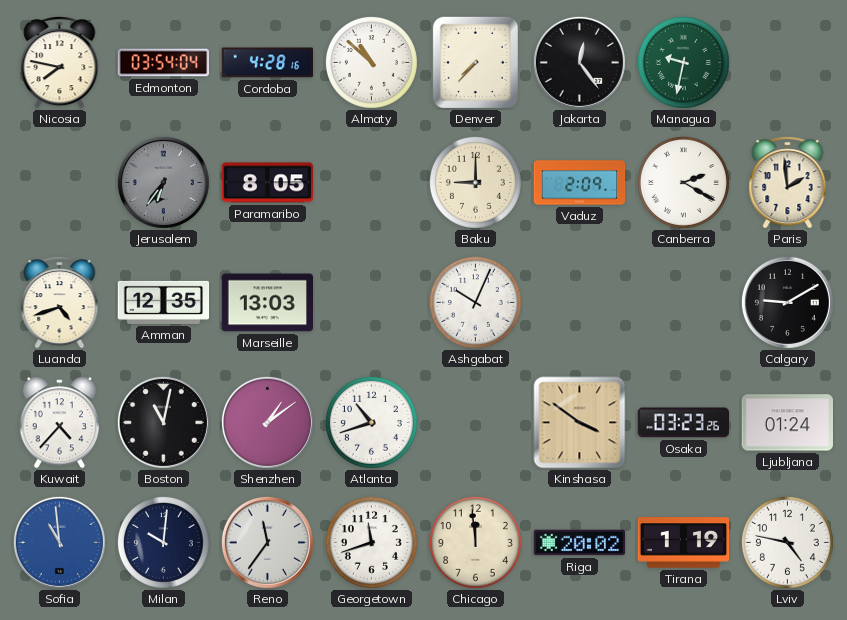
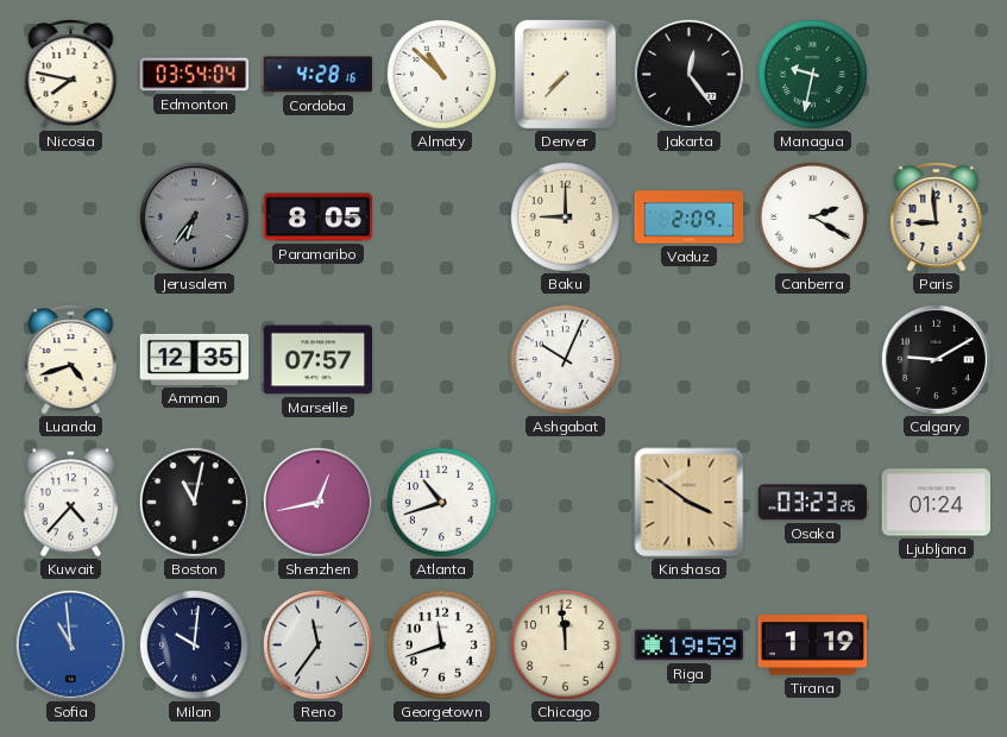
Paris: 1:59 -> 8:59
Marseille: 13:03 -> 07:57
Shenzhen: 1:09 -> 12:43
Riga: 20:02 -> 19:59
Lviv: 4:47 -> none
